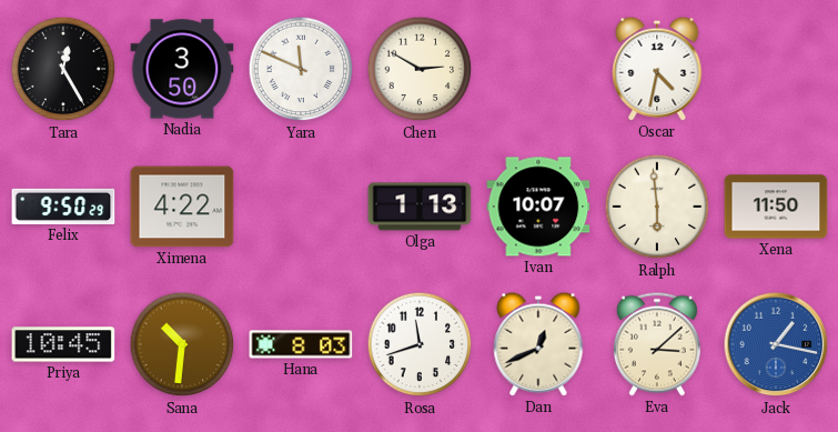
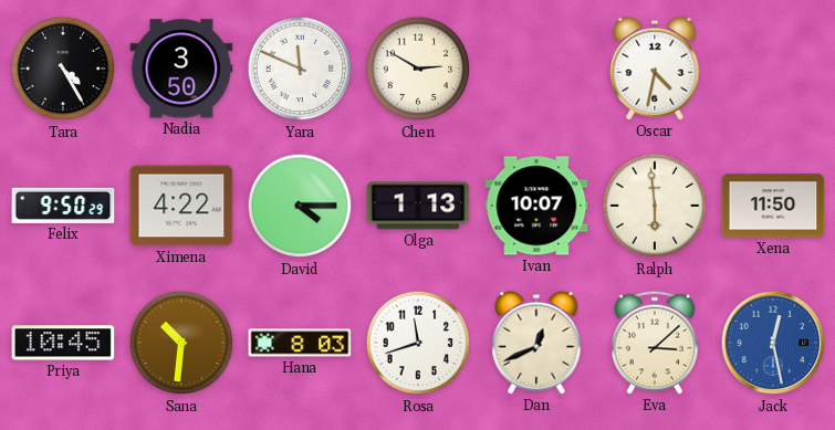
Tara: 12:25 -> 4:25
David: none -> 4:15
Jack: 1:17 -> 12:28
